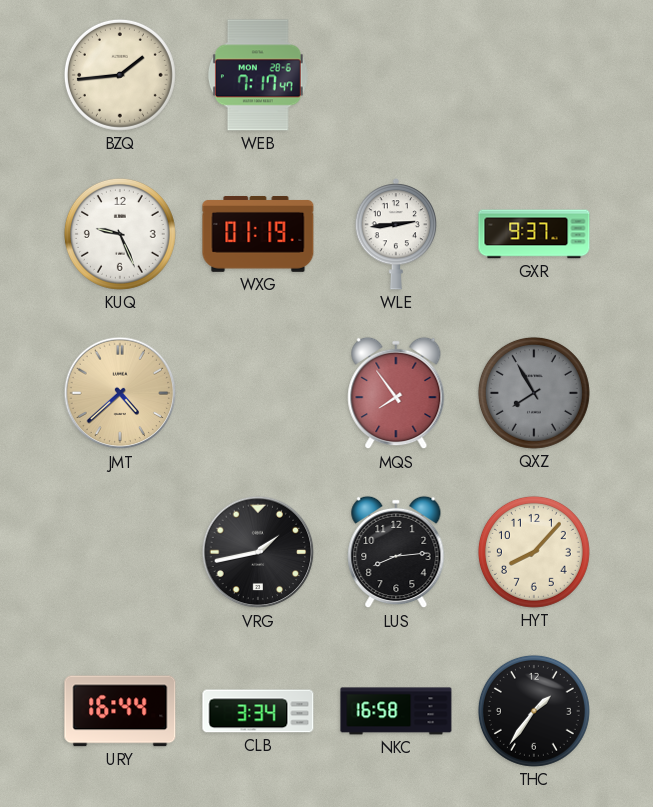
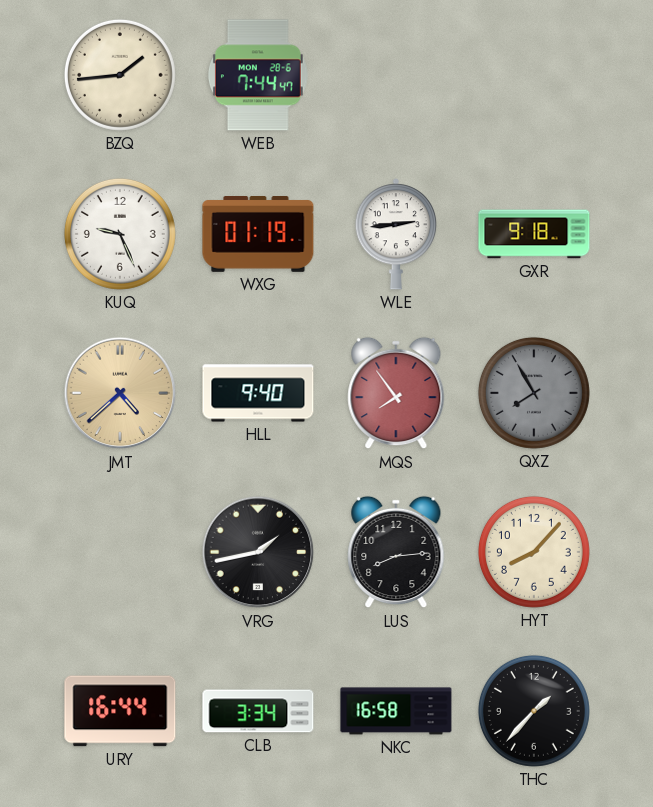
WEB: 7:17 -> 7:44
GXR: 9:37 -> 9:18
HLL: none -> 9:40
THC: 1:36 -> 1:37
